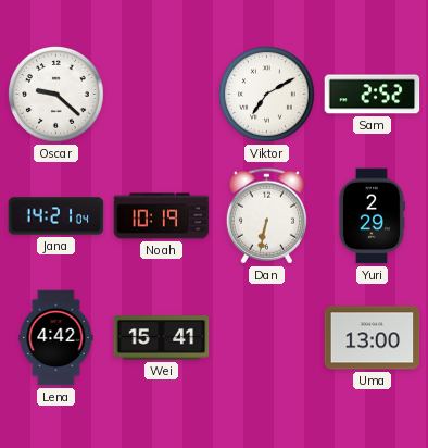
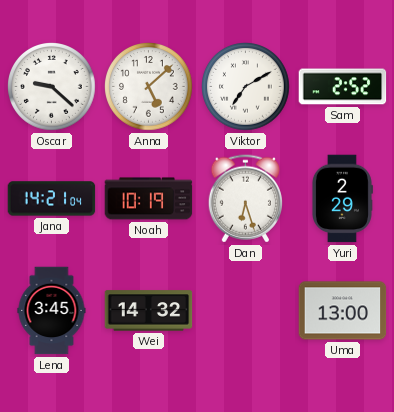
Anna: none -> 5:08
Dan: 6:32 -> 6:27
Lena: 4:42 -> 3:45
Wei: 15:41 -> 14:32
